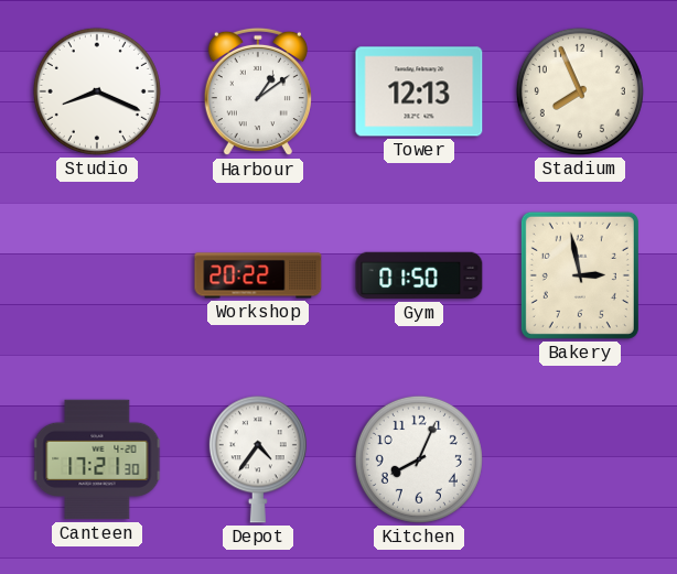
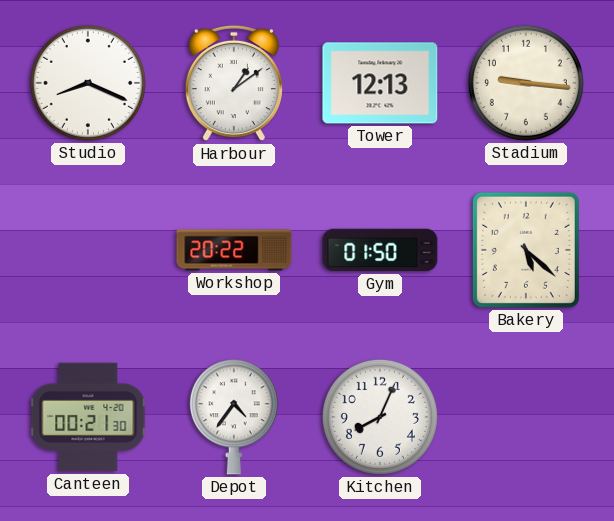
Stadium: 7:56 -> 9:16
Bakery: 2:58 -> 5:22
Canteen: 17:21 -> 00:21
